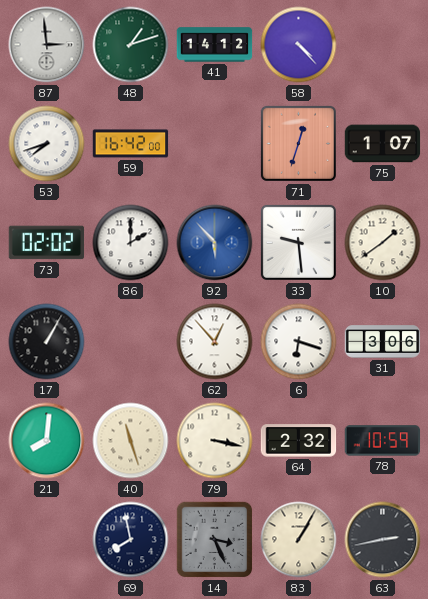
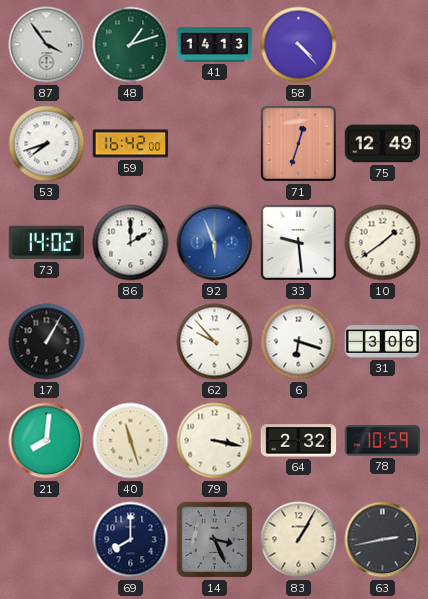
87: 2:59 -> 3:54
41: 14:12 -> 14:13
75: 1:07 -> 12:49
73: 02:02 -> 14:02
92: 5:53 -> 5:56
62: 12:53 -> 9:53
69: 7:58 -> 8:00
